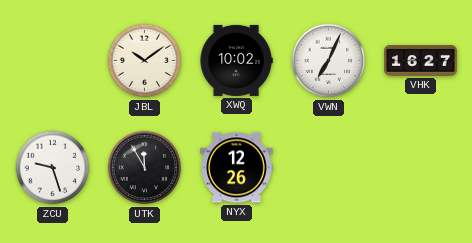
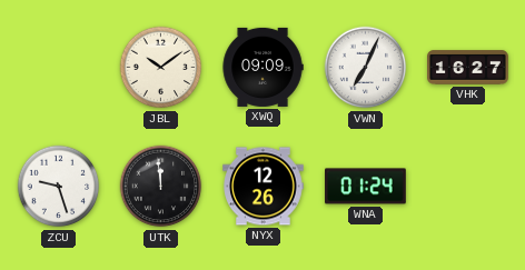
XWQ: 10:02 -> 09:09
UTK: 11:55 -> 11:59
WNA: none -> 01:24
